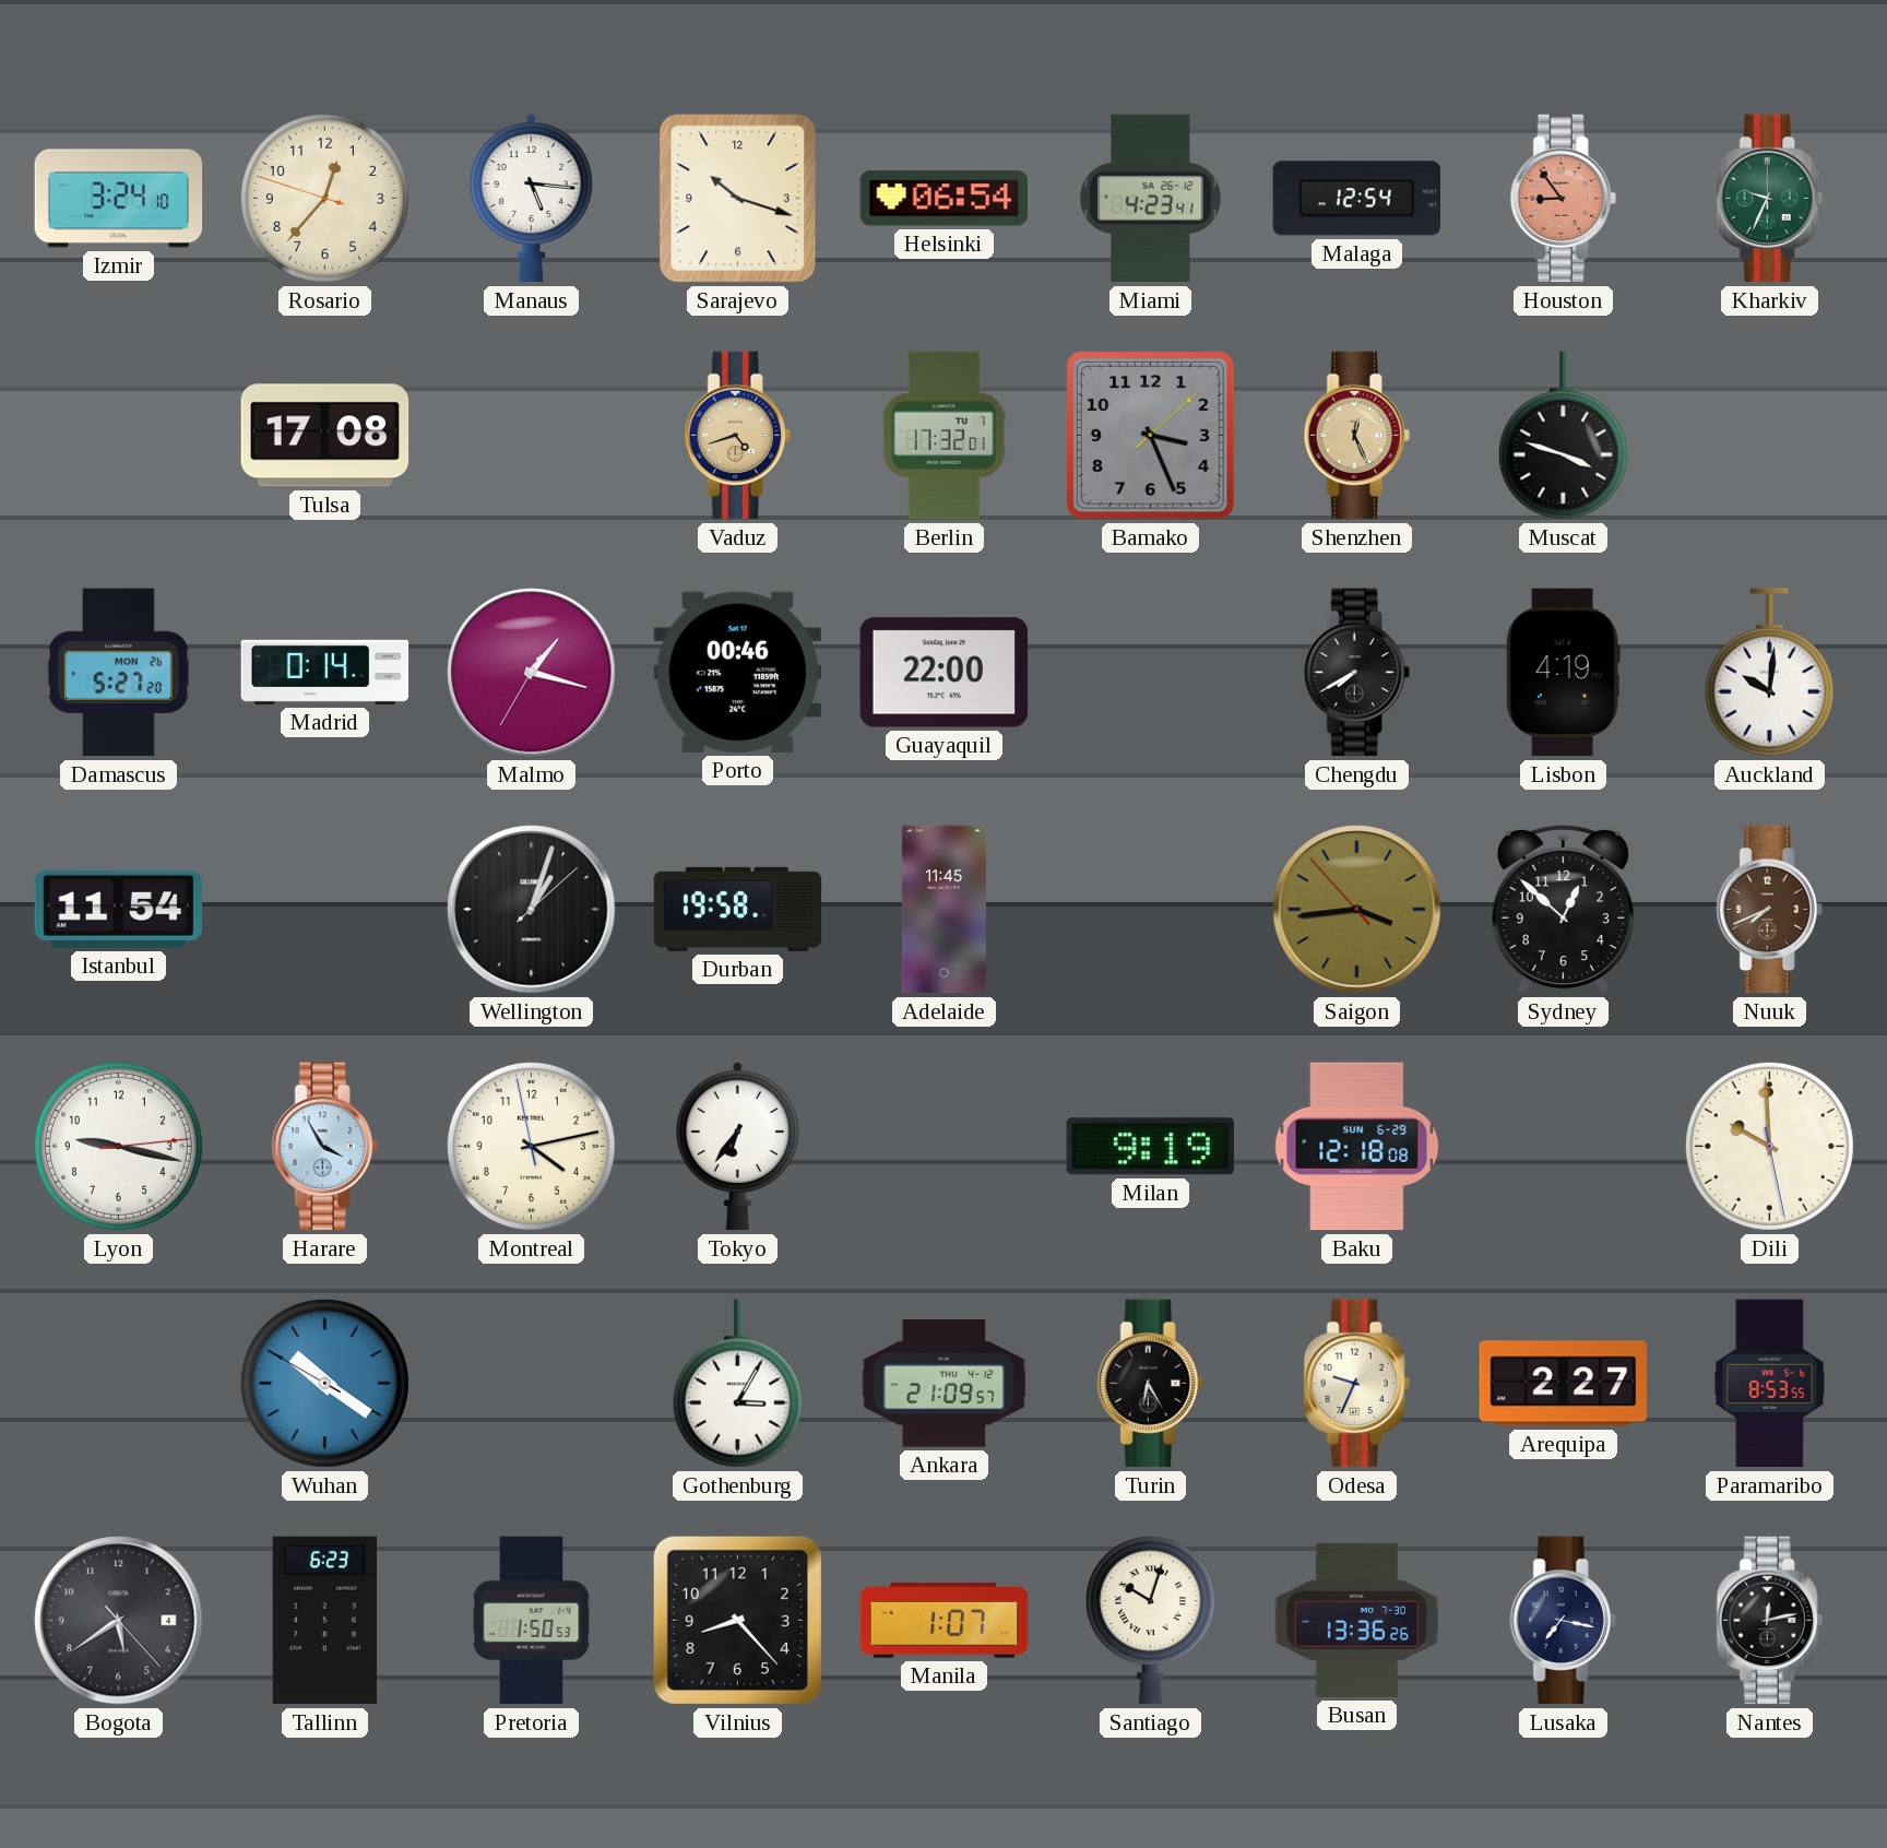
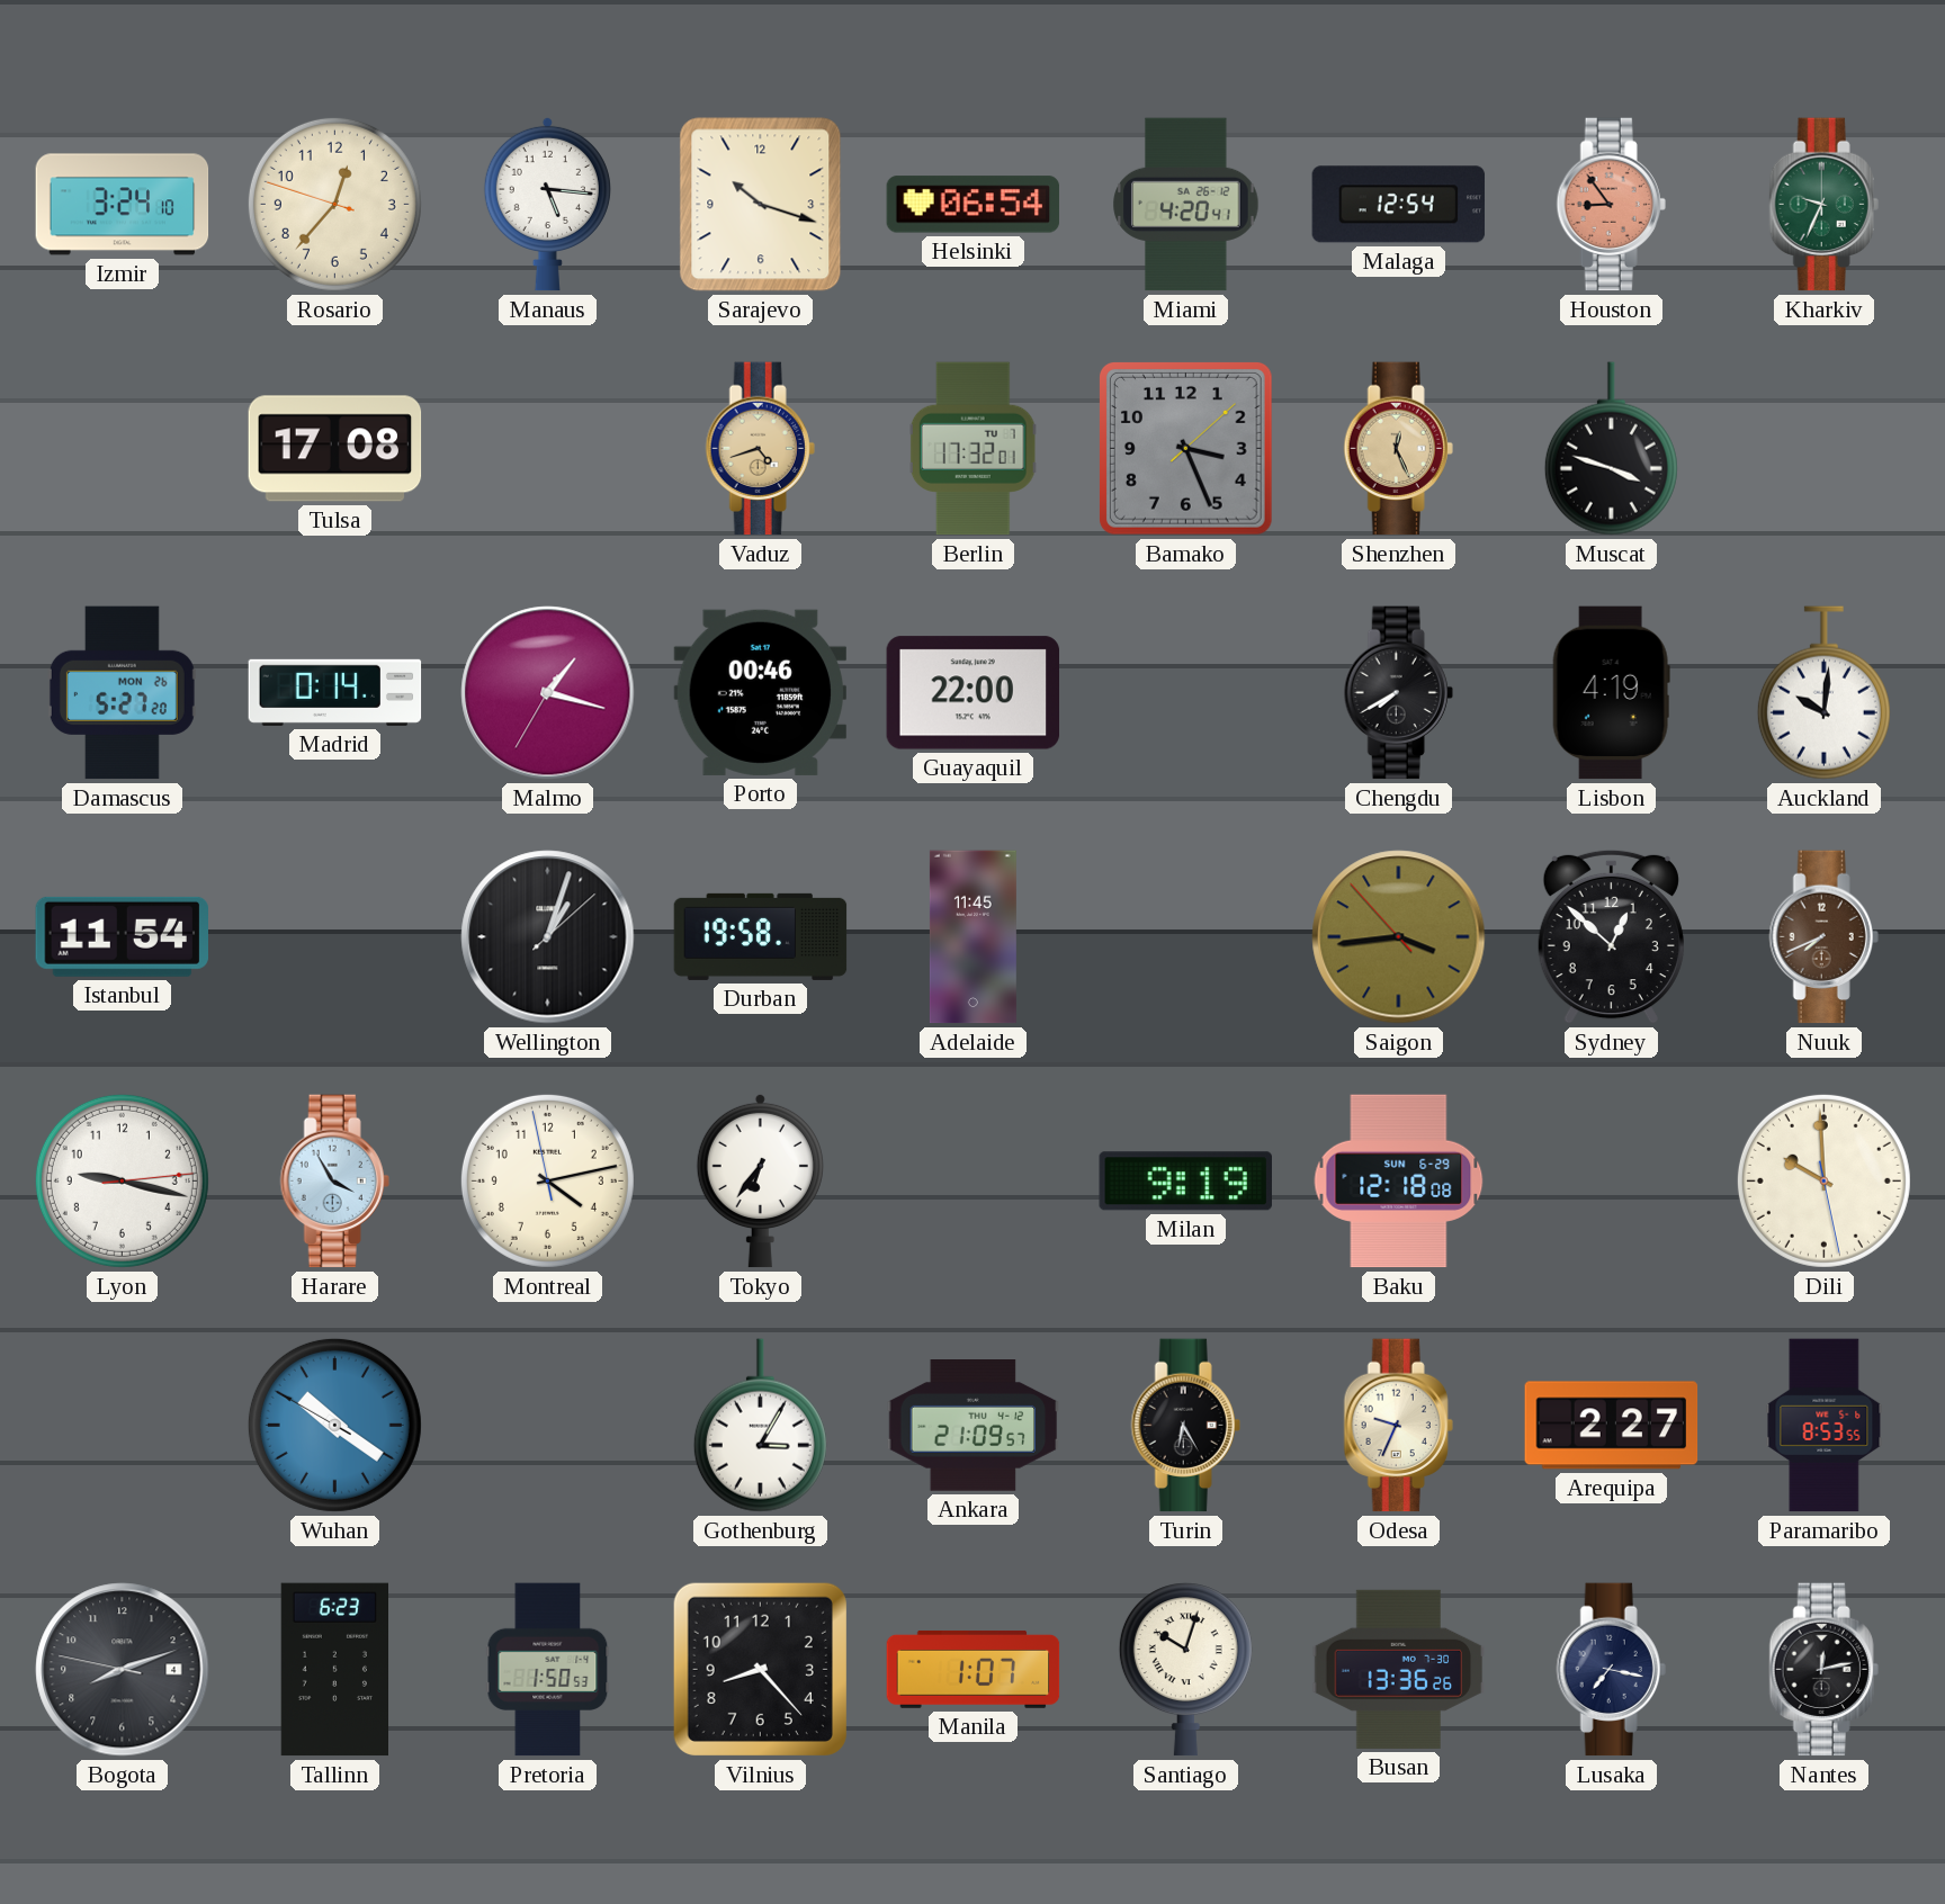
Miami: 4:23 -> 4:20
Bogota: 5:39 -> 8:11
